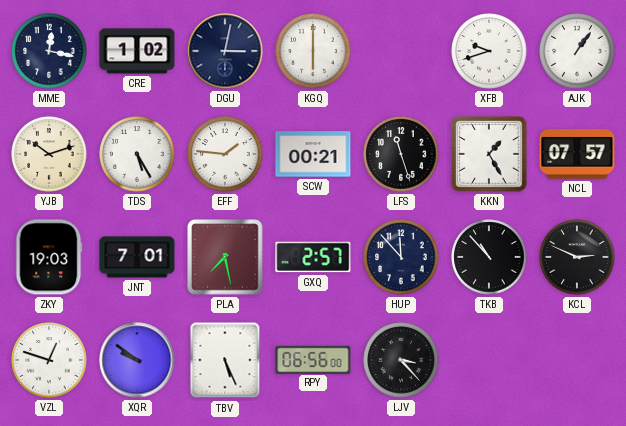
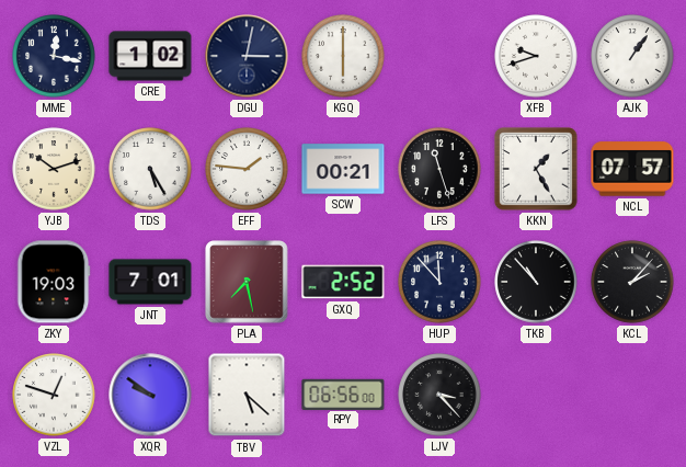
GXQ: 2:57 -> 2:52
KCL: 2:49 -> 2:07
TBV: 5:26 -> 5:22
